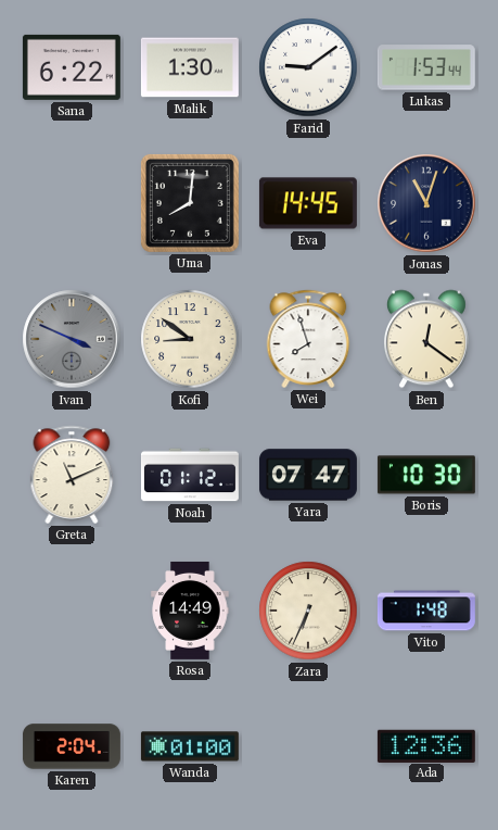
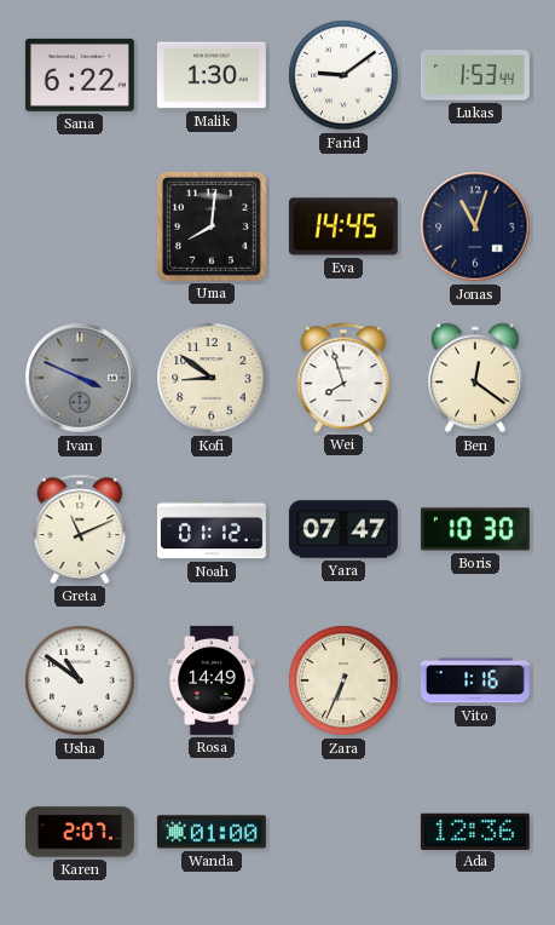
Usha: none -> 10:51
Vito: 1:48 -> 1:16
Karen: 2:04 -> 2:07
